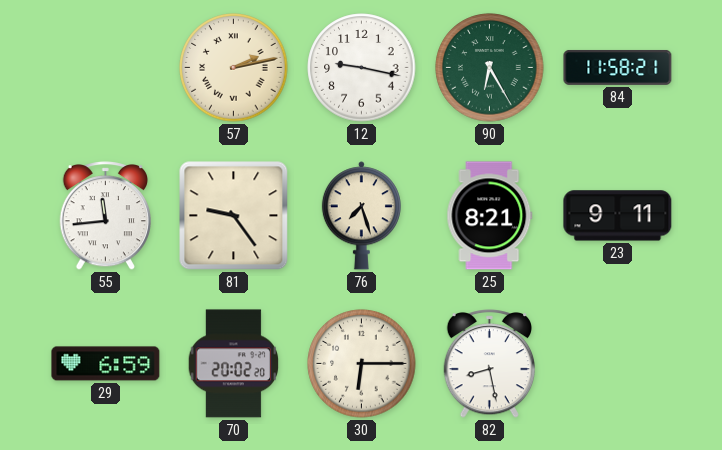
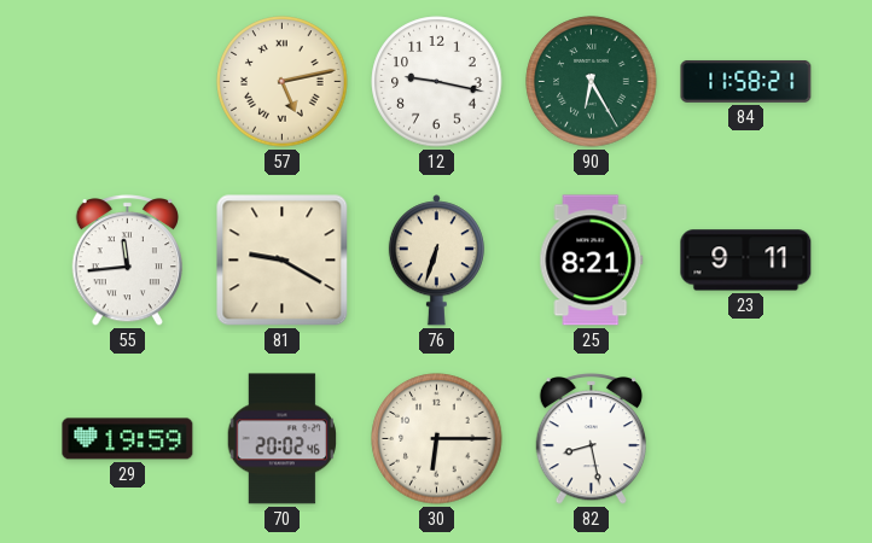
57: 2:13 -> 5:13
81: 9:24 -> 9:20
76: 7:27 -> 6:33
29: 6:59 -> 19:59
70: 20:02:20 -> 20:02:46
